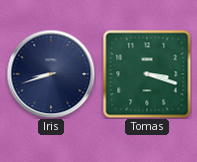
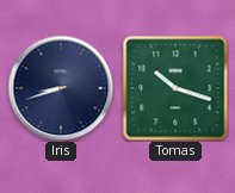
Tomas: 3:18 -> 10:18
